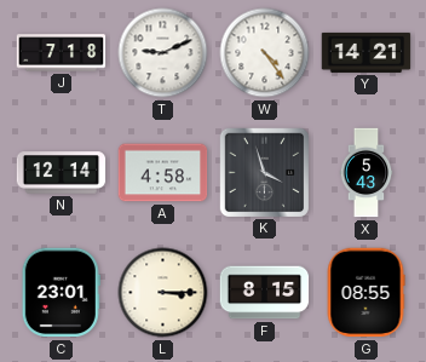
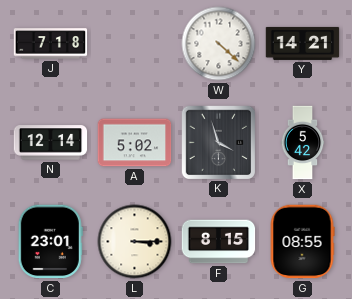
T: 9:11 -> none
W: 4:24 -> 4:22
A: 4:58 -> 5:02
X: 5:43 -> 5:42
